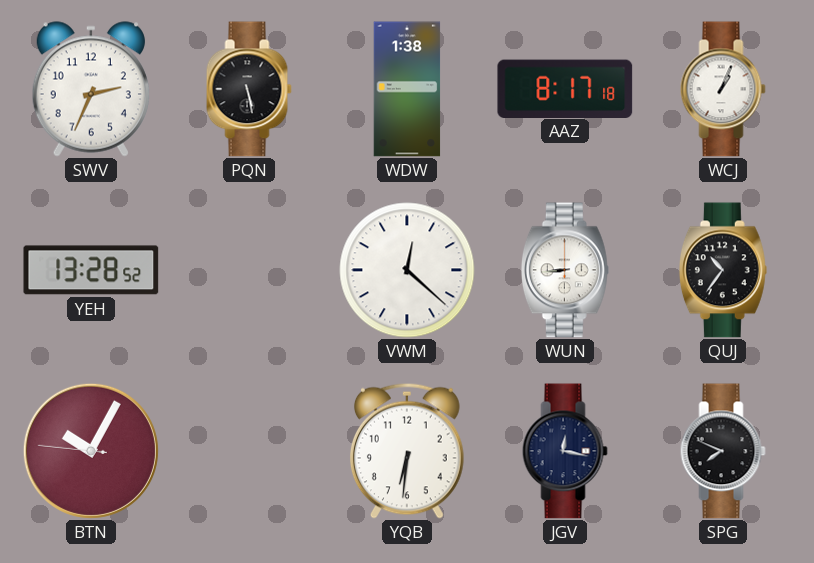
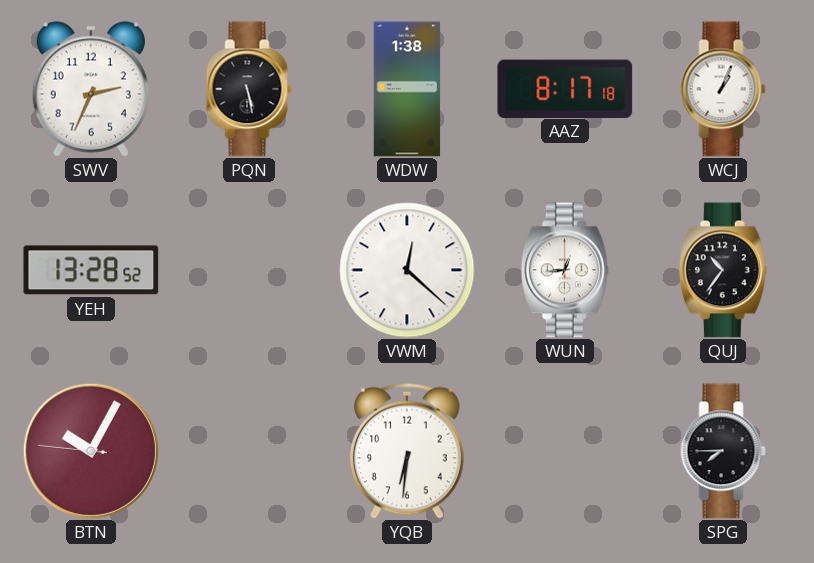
WUN: 8:44 -> 12:44
JGV: 12:17 -> none
SPG: 7:49 -> 7:45
